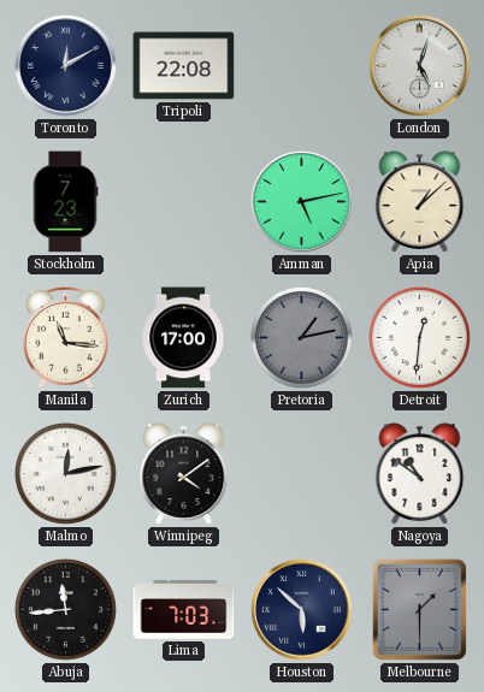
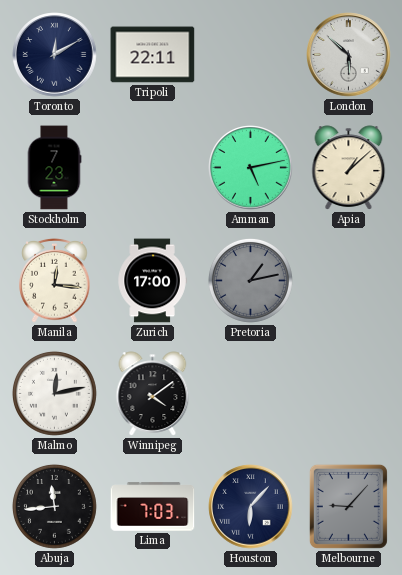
Tripoli: 22:08 -> 22:11
London: 5:03 -> 5:52
Manila: 11:16 -> 12:16
Detroit: 12:31 -> none
Nagoya: 10:51 -> none
Houston: 5:52 -> 6:07
Melbourne: 1:30 -> 9:07
